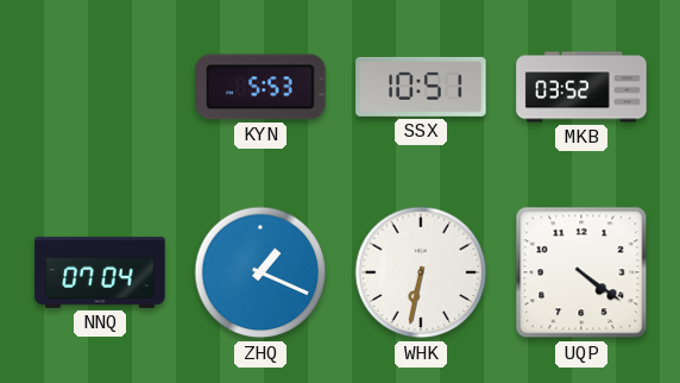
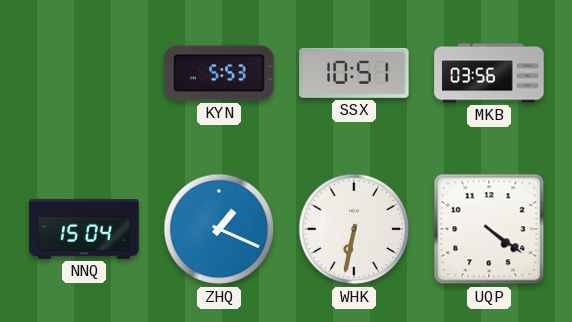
MKB: 03:52 -> 03:56
NNQ: 07:04 -> 15:04
